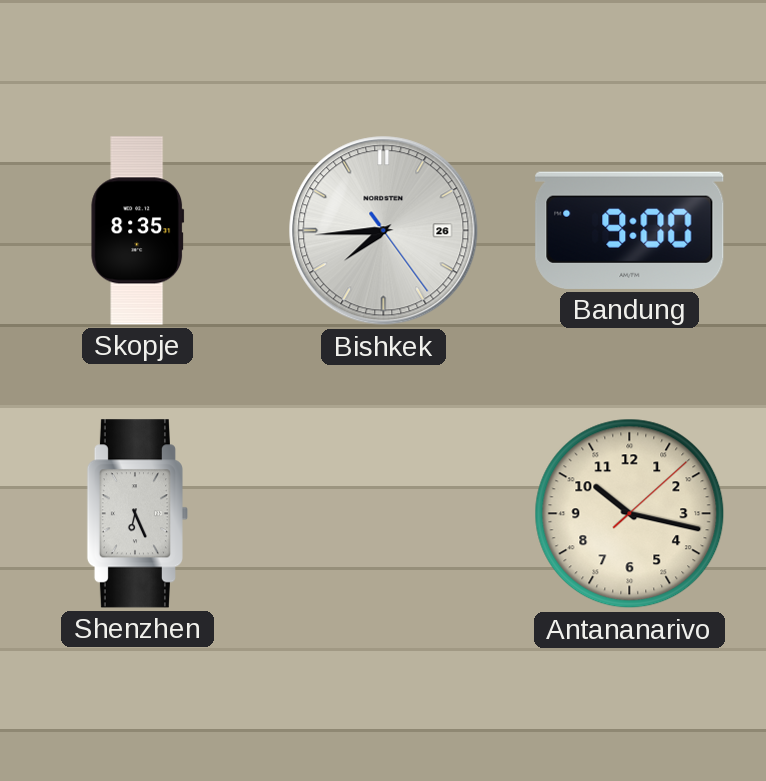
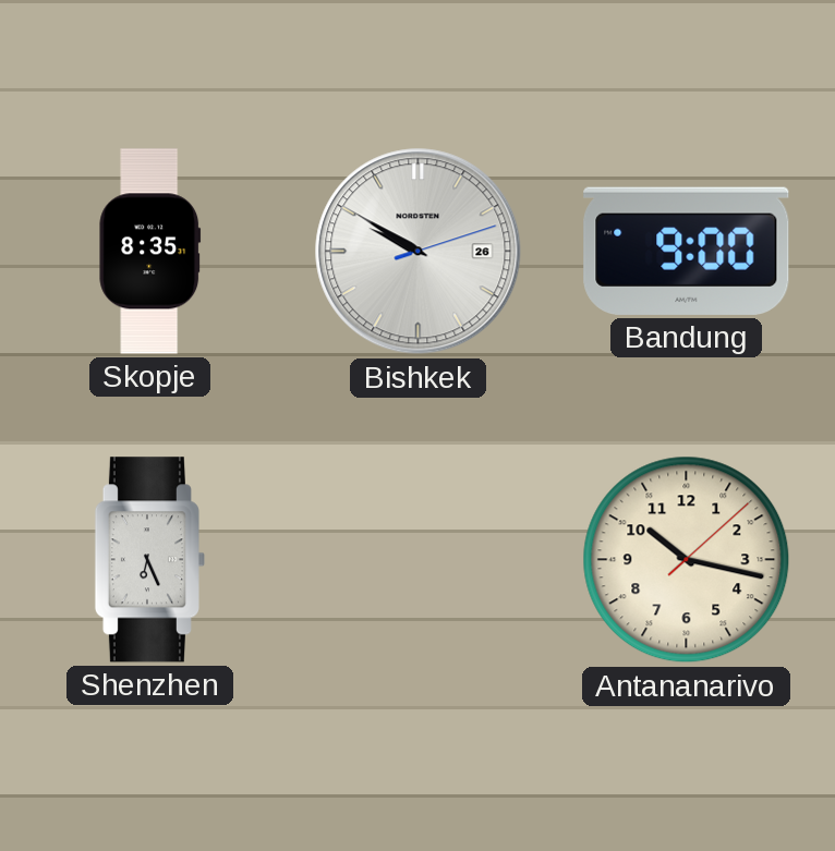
Bishkek: 7:44 -> 9:50
